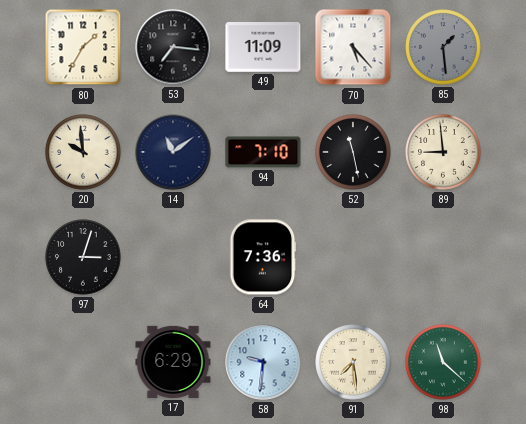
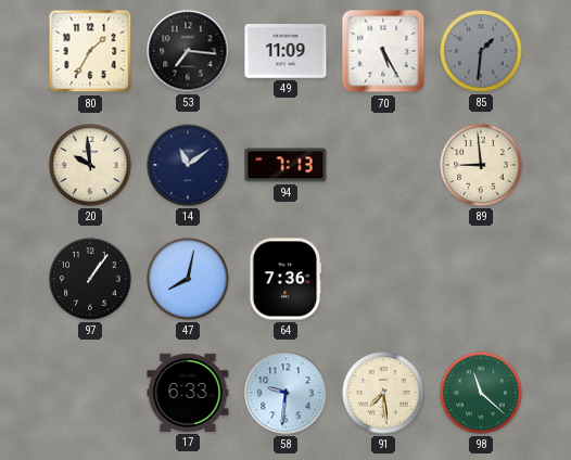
70: 5:23 -> 5:25
85: 1:29 -> 1:31
94: 7:10 -> 7:13
52: 11:28 -> none
97: 3:03 -> 1:06
47: none -> 8:02
17: 6:29 -> 6:33
